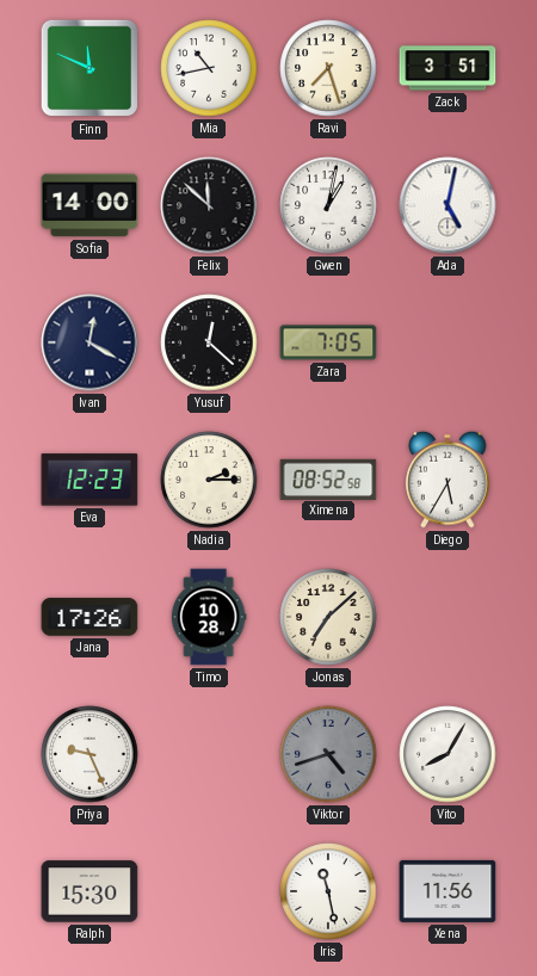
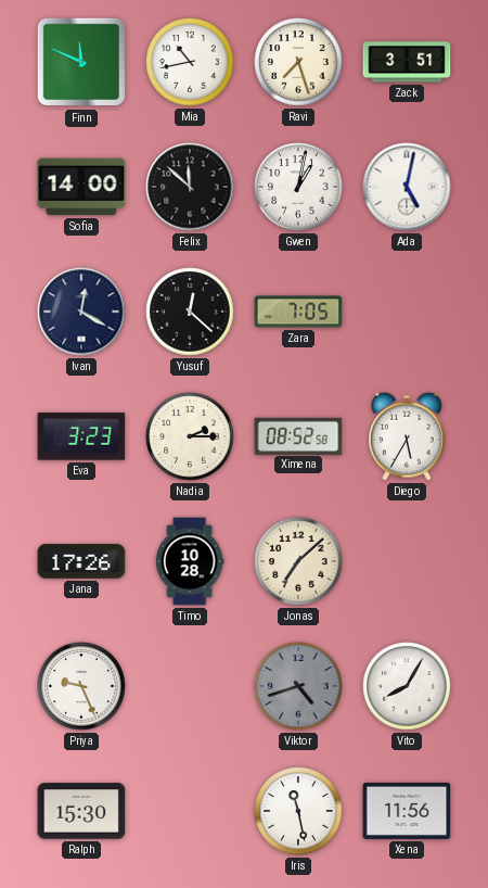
Eva: 12:23 -> 3:23
